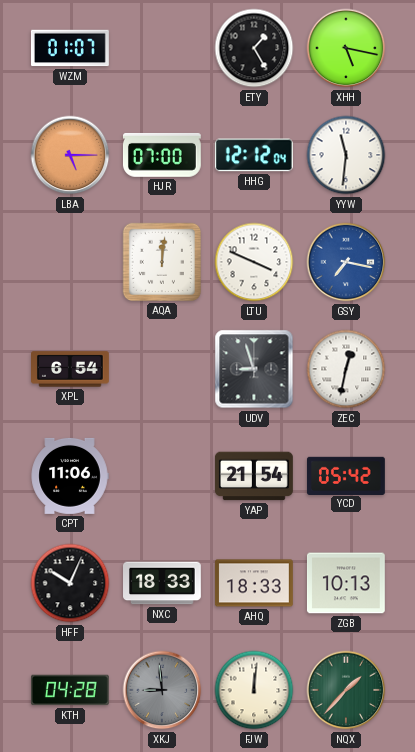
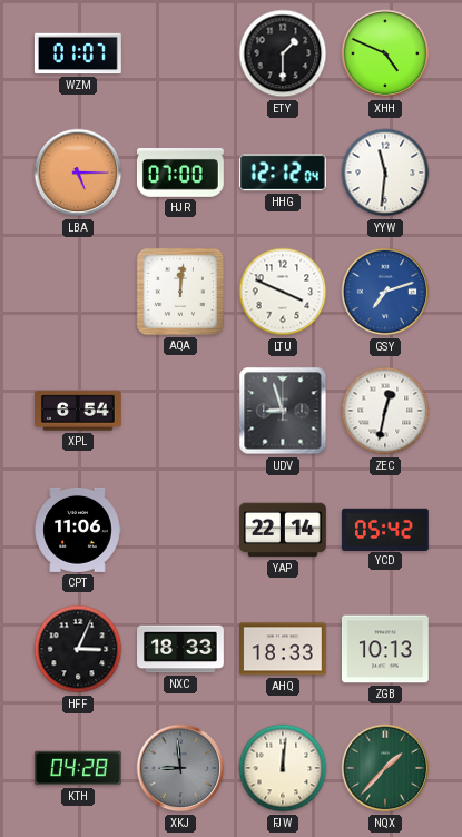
ETY: 1:25 -> 1:30
XHH: 5:17 -> 4:49
GSY: 7:17 -> 7:12
YAP: 21:54 -> 22:14
HFF: 10:04 -> 3:04
